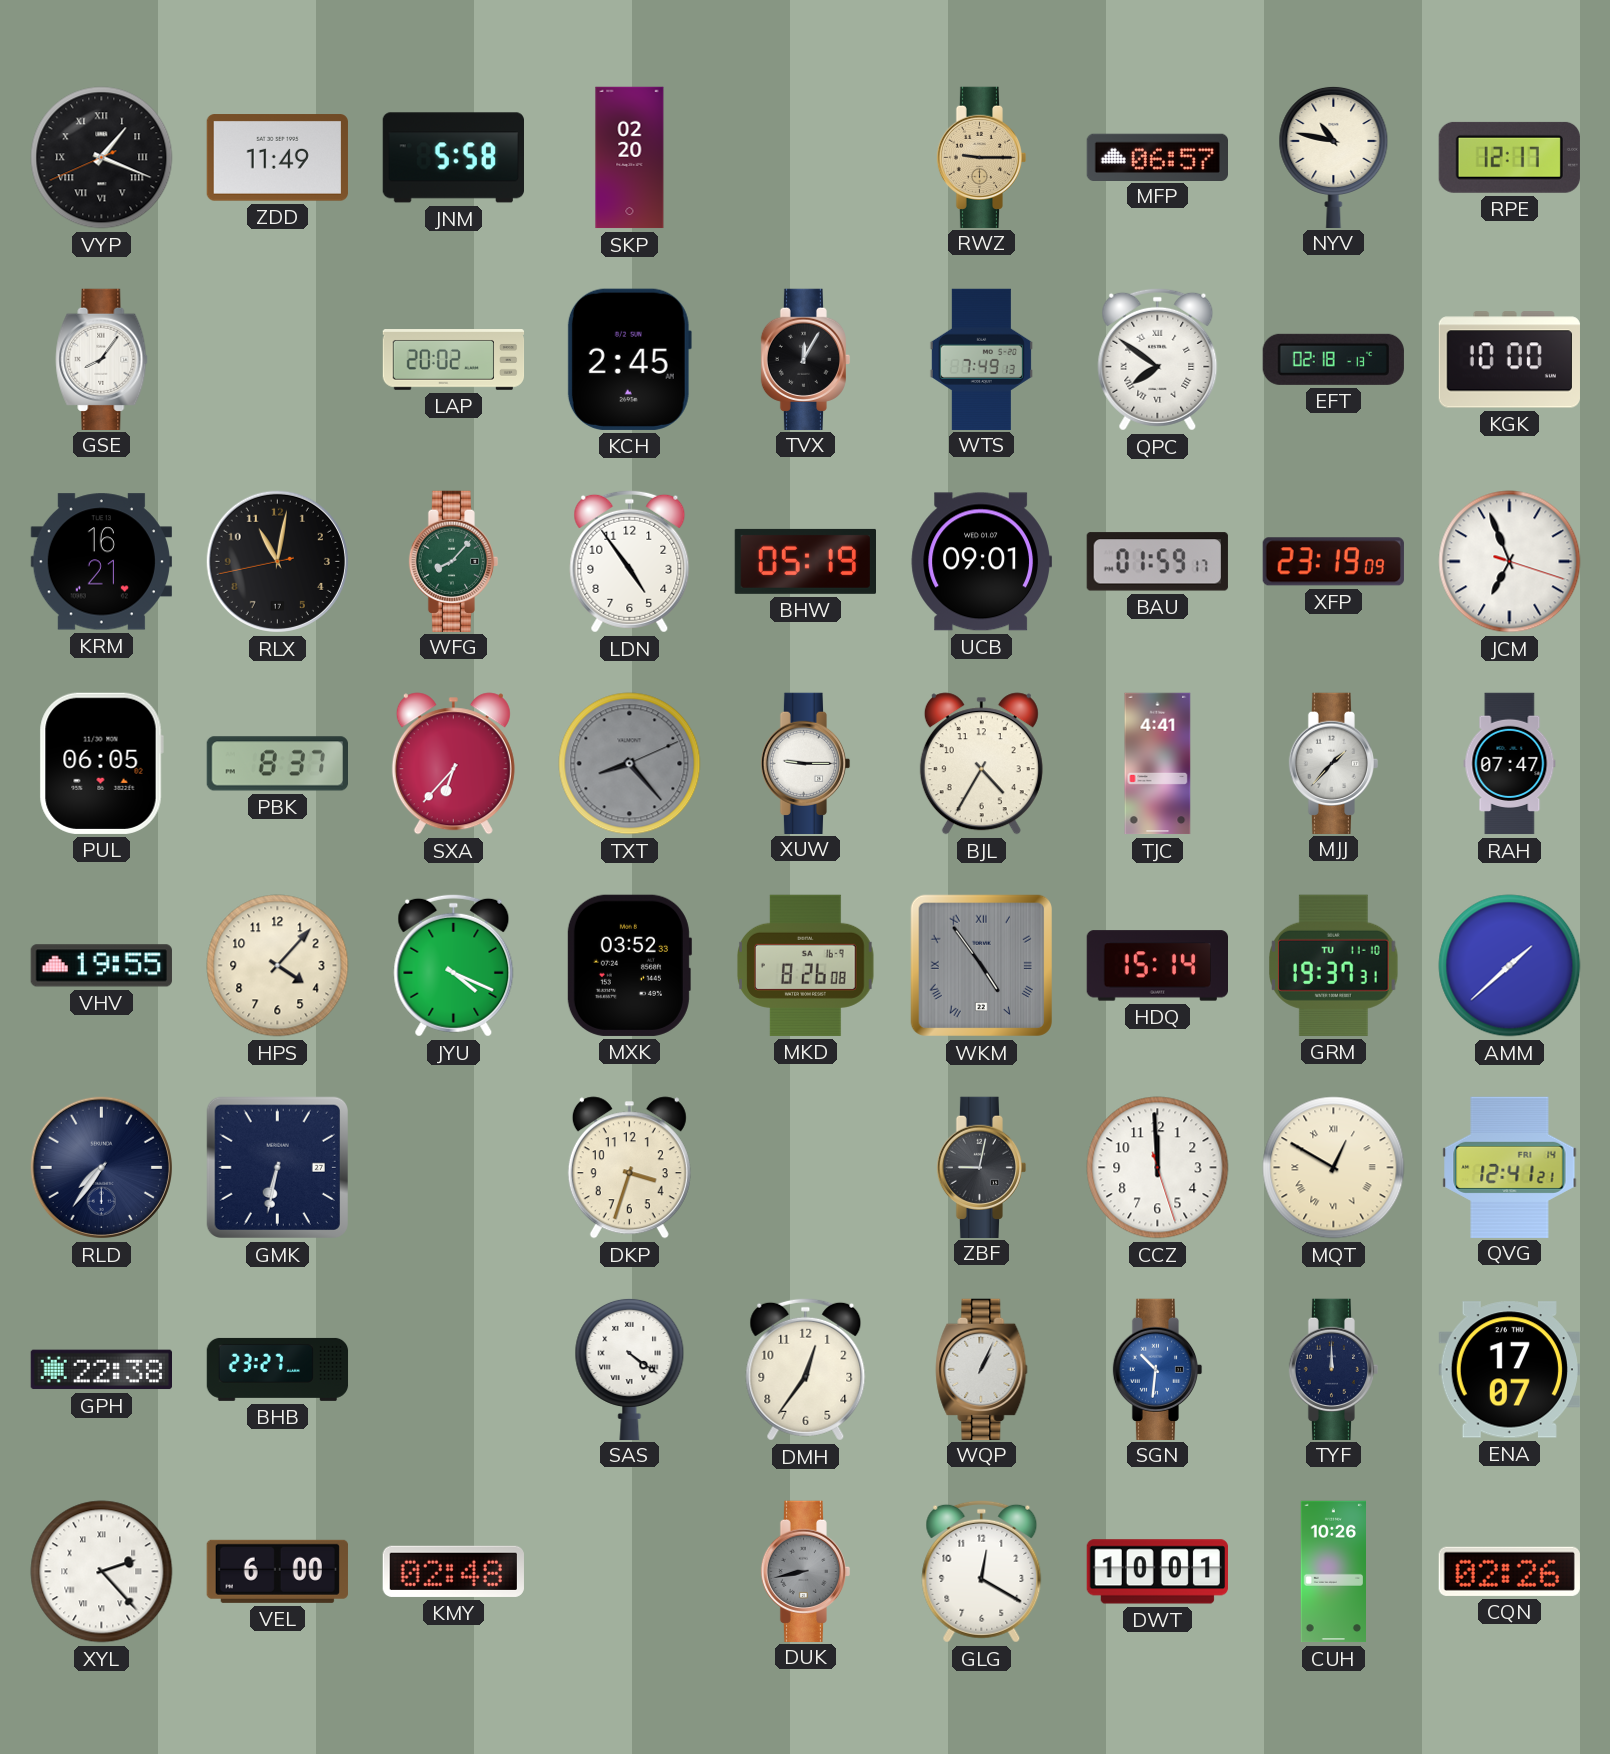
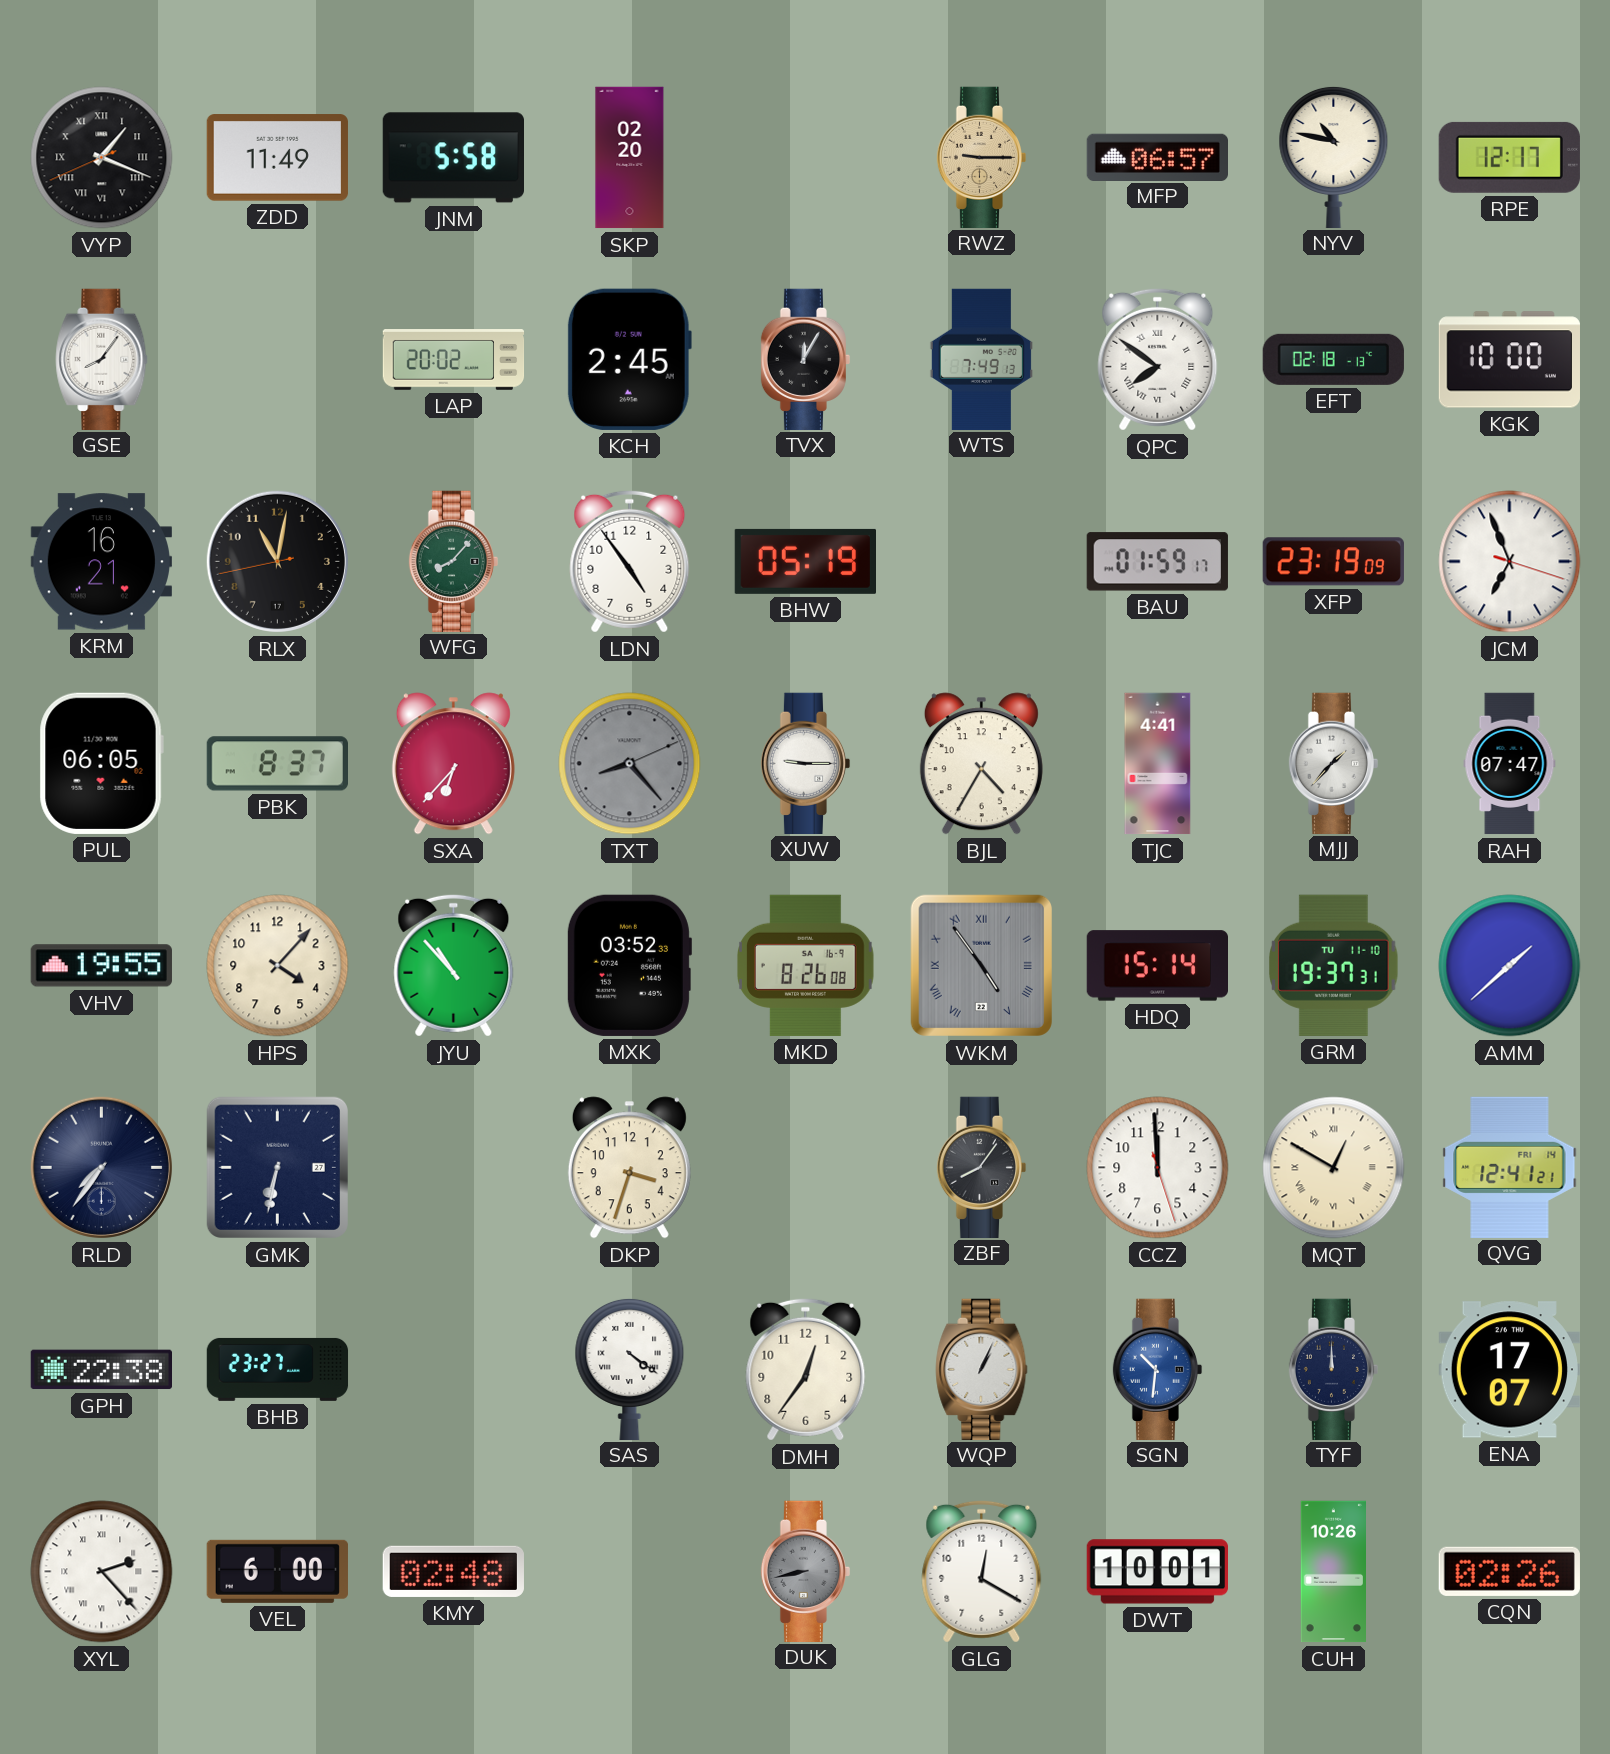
UCB: 09:01 -> none
JYU: 4:19 -> 10:53
ZBF: 9:02 -> 8:06
